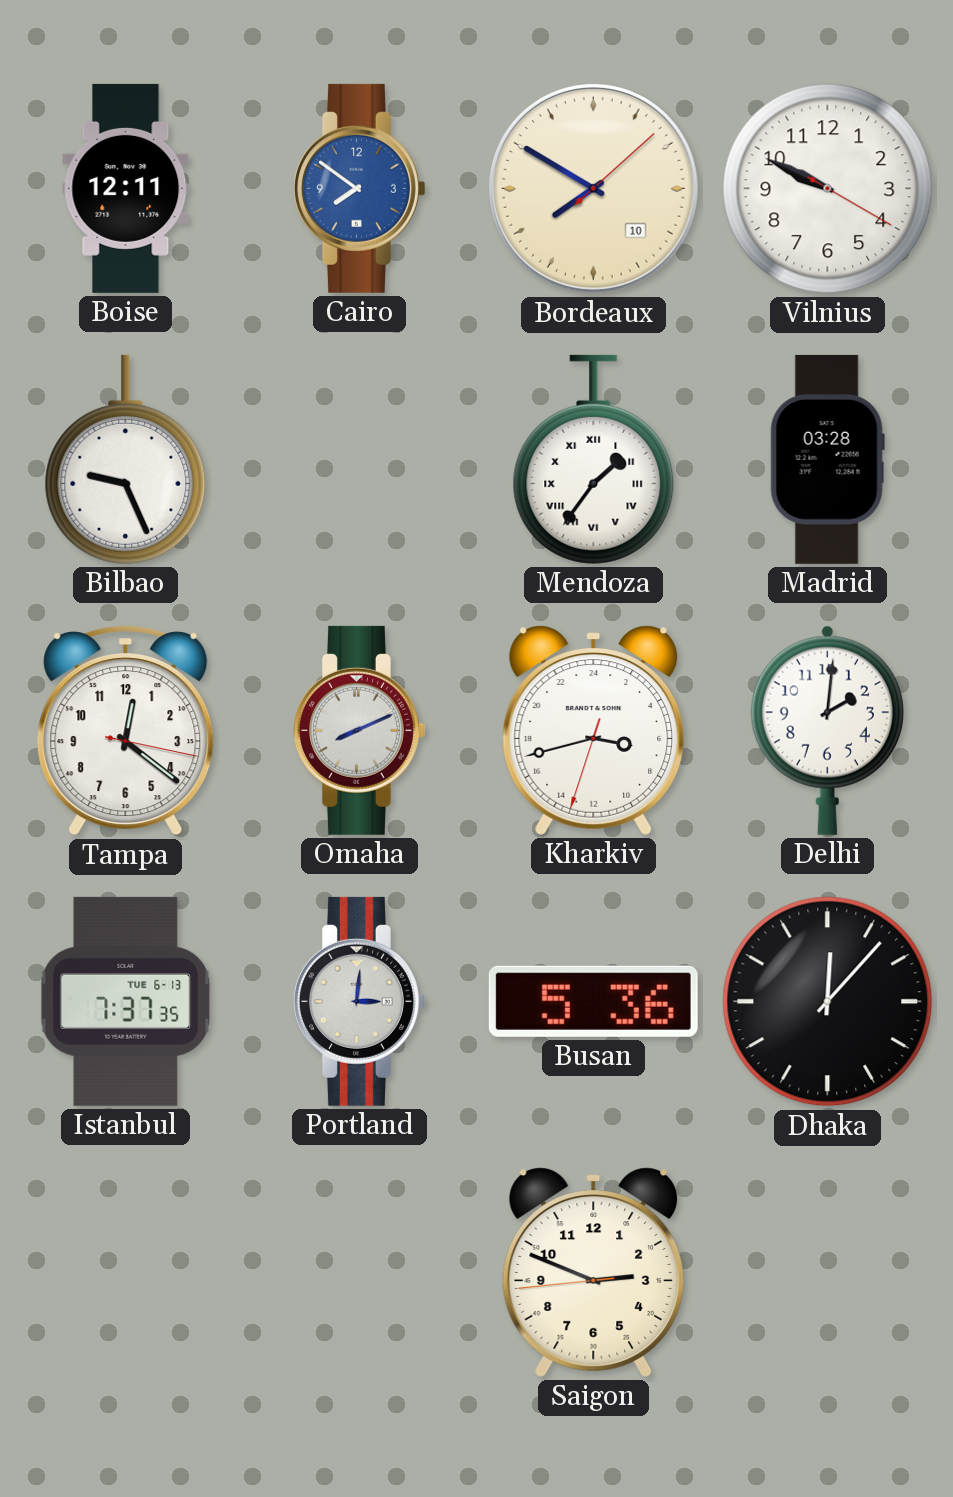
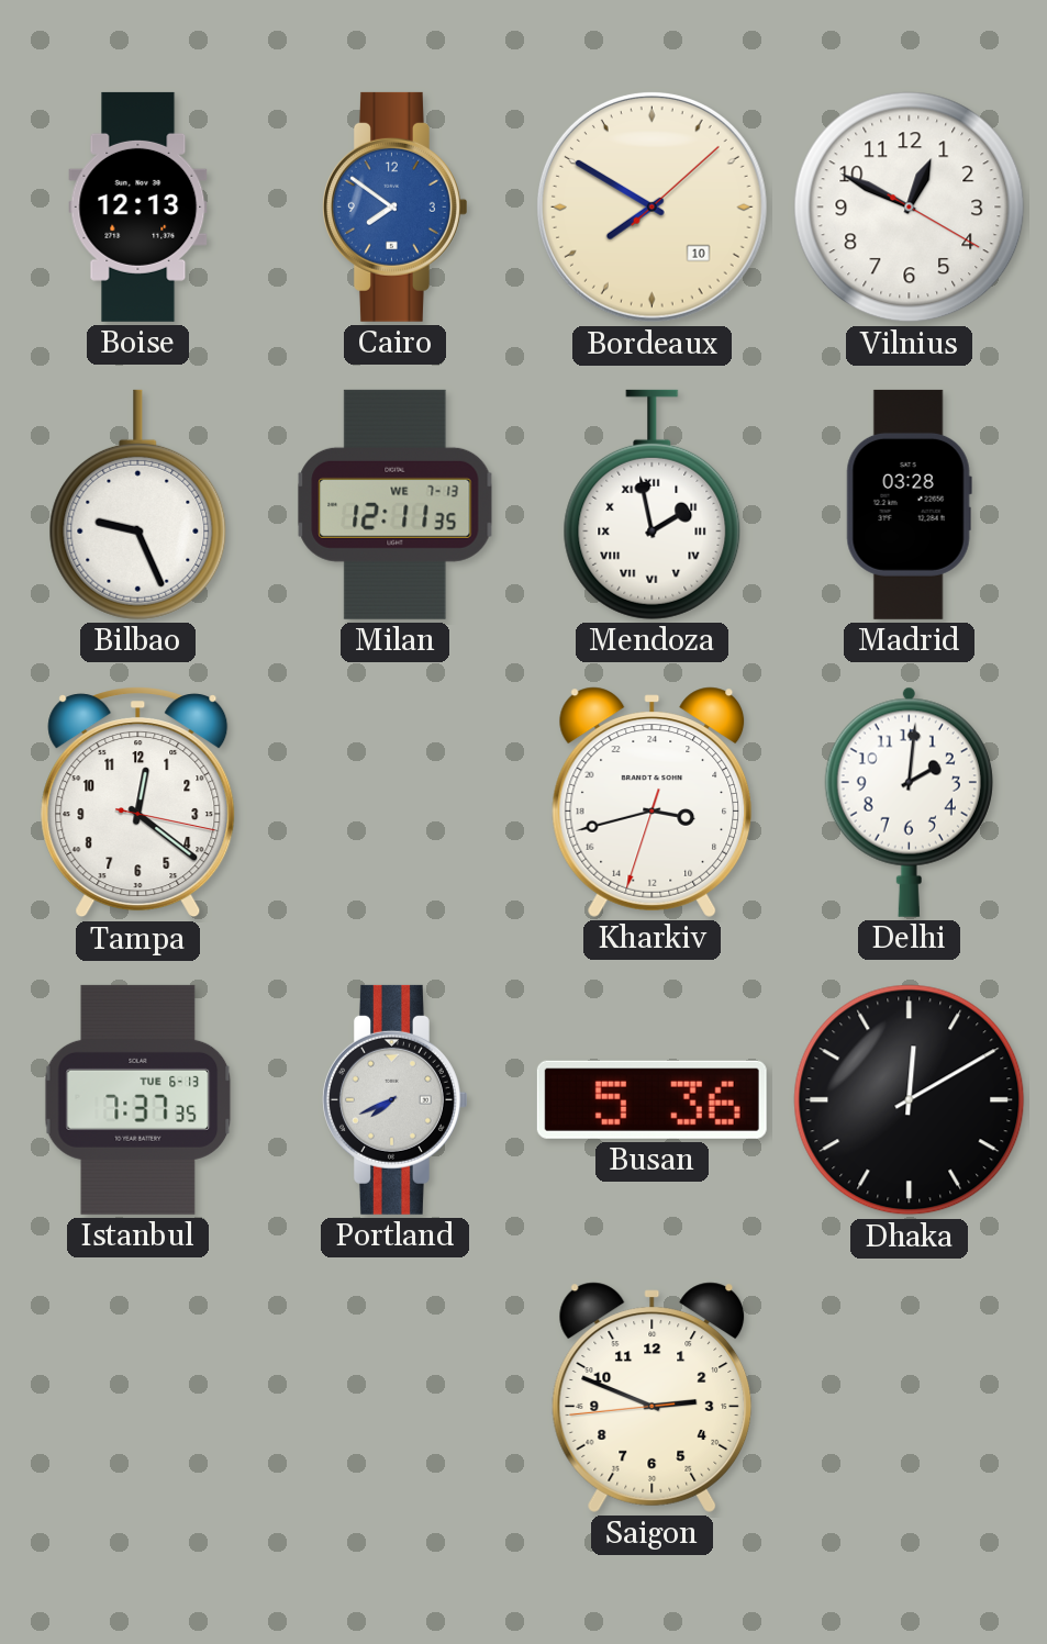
Boise: 12:11 -> 12:13
Vilnius: 9:49 -> 12:49
Milan: none -> 12:11
Mendoza: 1:36 -> 1:58
Omaha: 8:11 -> none
Portland: 3:01 -> 7:41
Dhaka: 12:07 -> 12:10
